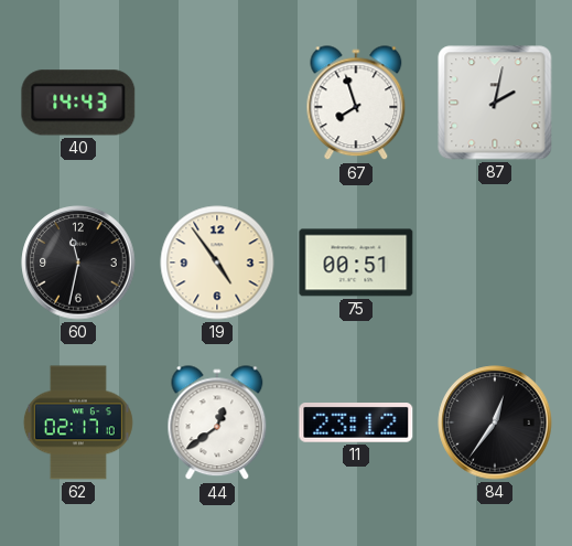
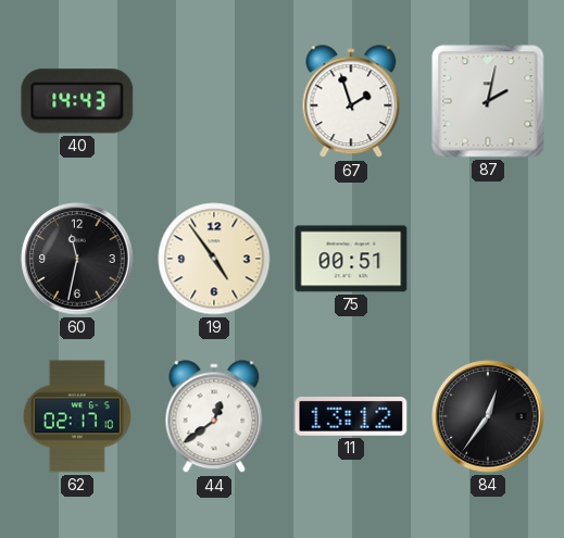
67: 7:57 -> 1:57
11: 23:12 -> 13:12
